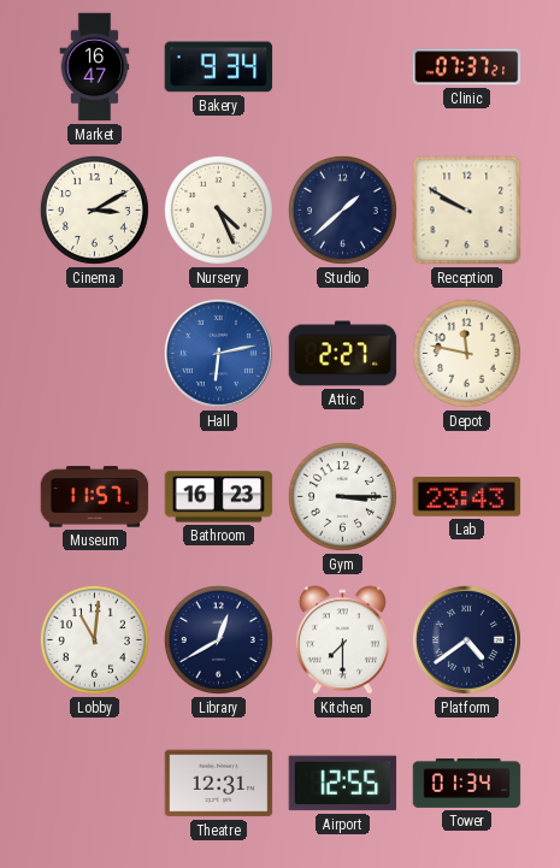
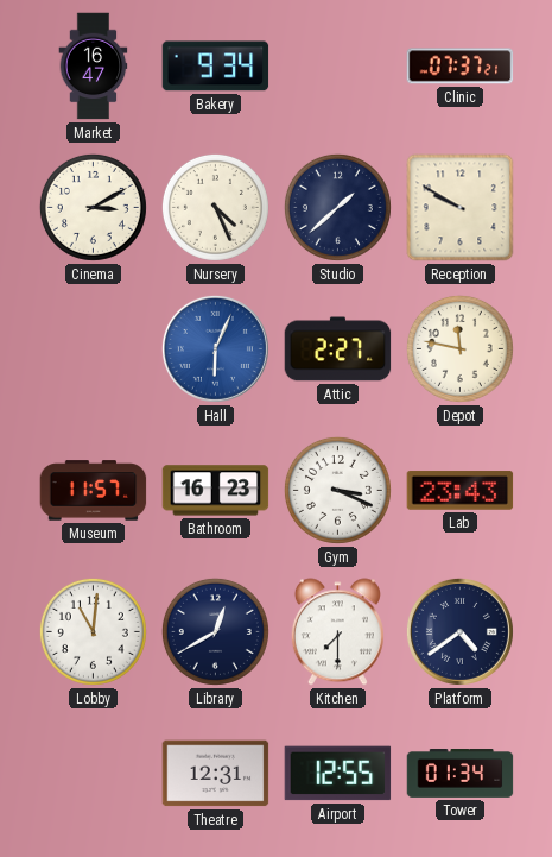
Hall: 6:13 -> 6:04
Gym: 3:15 -> 3:19
